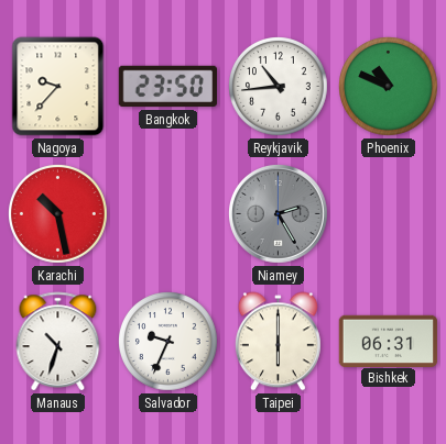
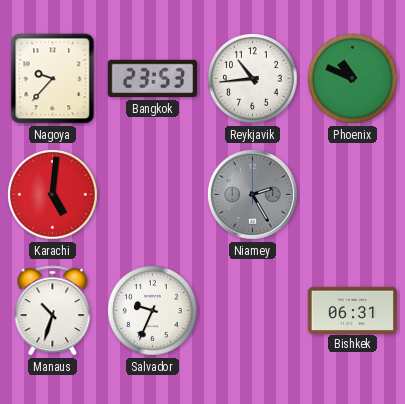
Bangkok: 23:50 -> 23:53
Karachi: 10:28 -> 5:01
Taipei: 6:00 -> none
